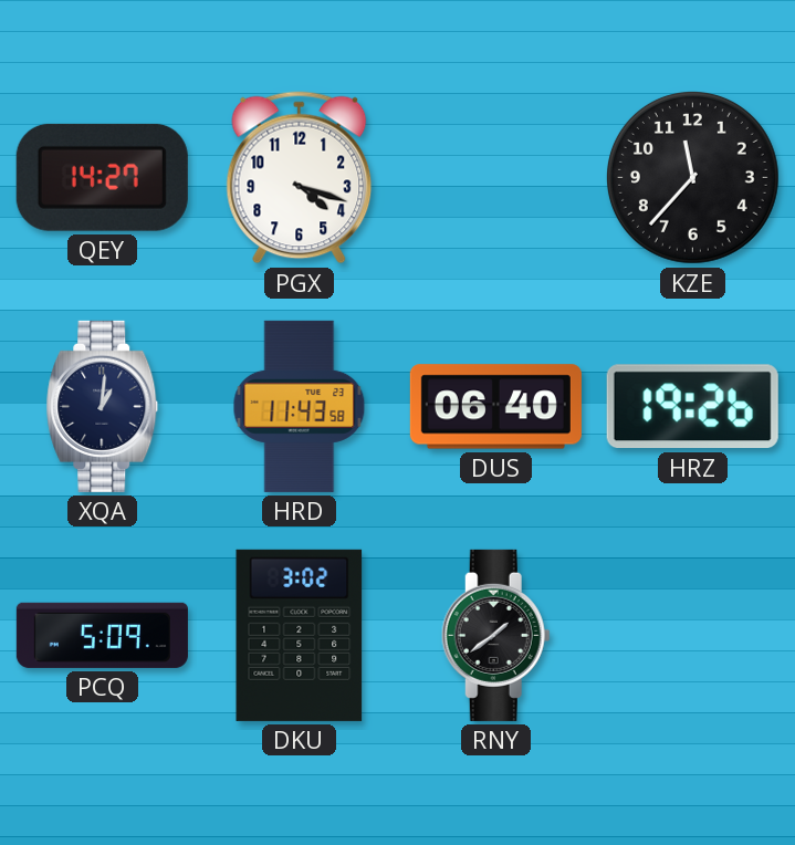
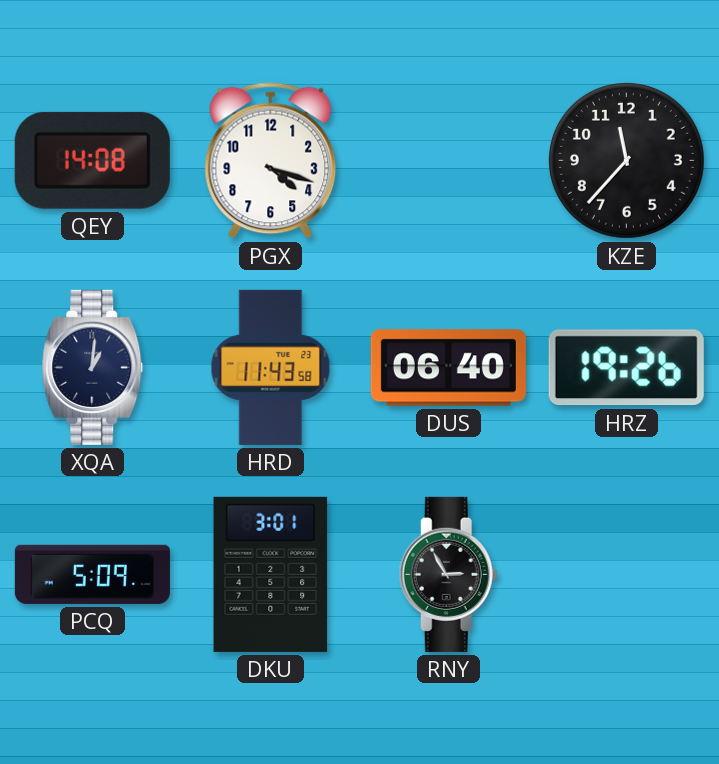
QEY: 14:27 -> 14:08
DKU: 3:02 -> 3:01
RNY: 1:39 -> 2:55
